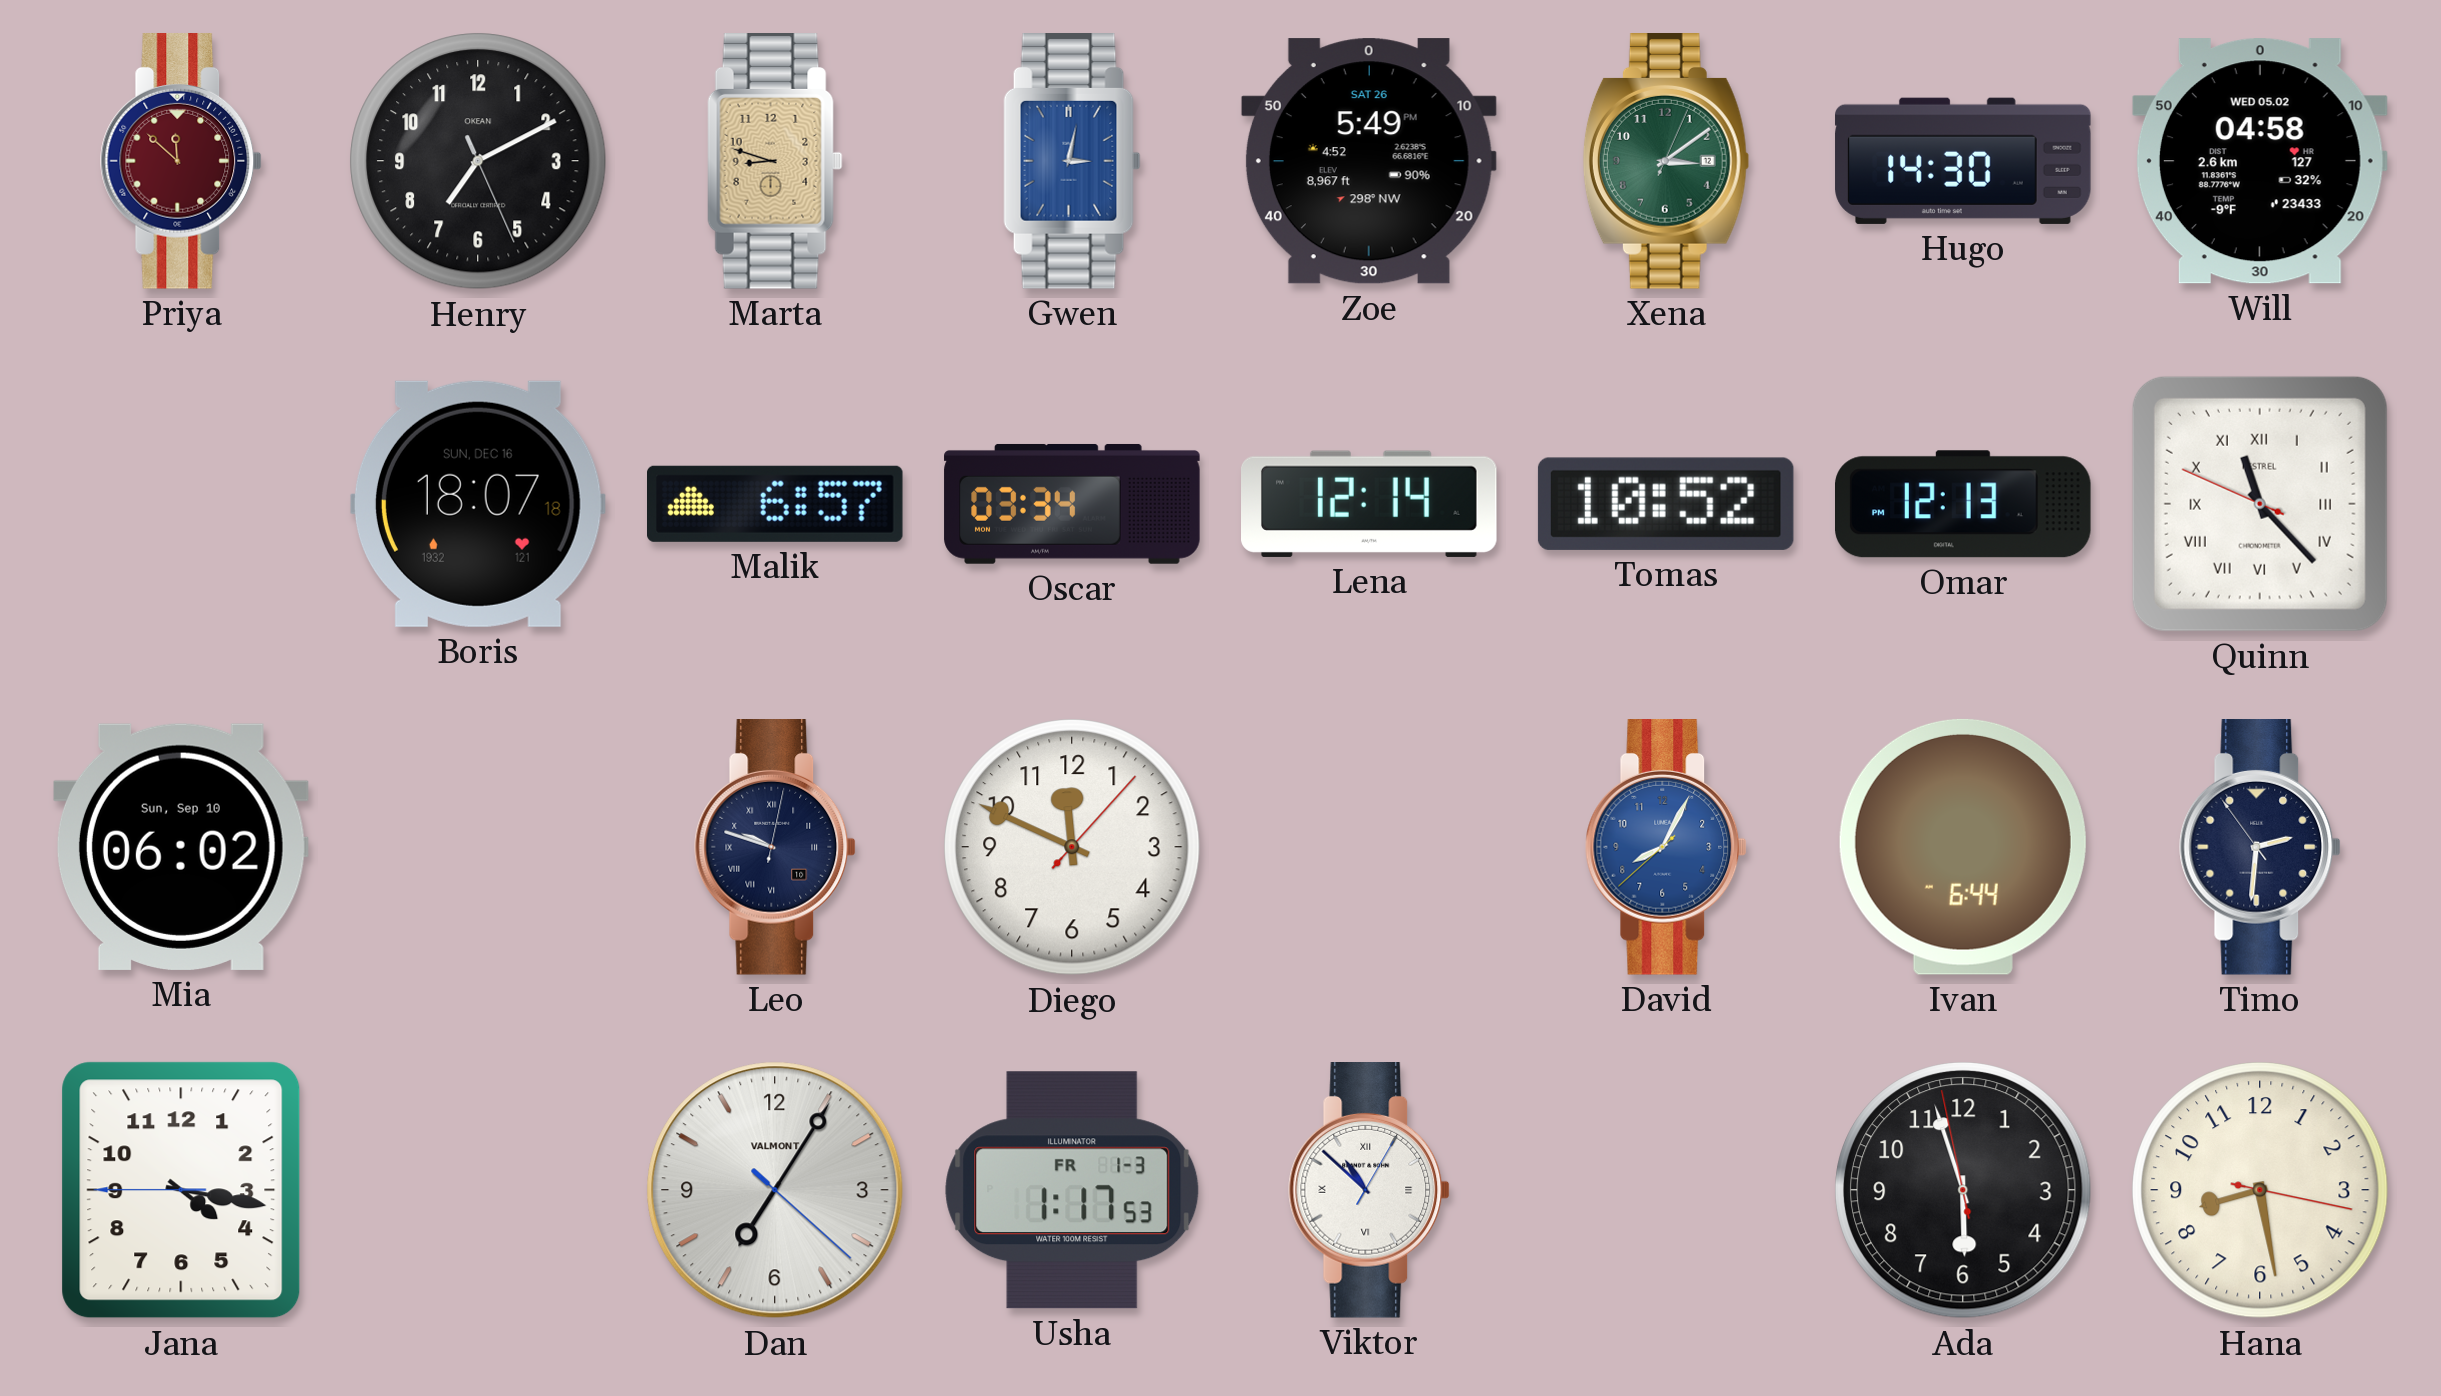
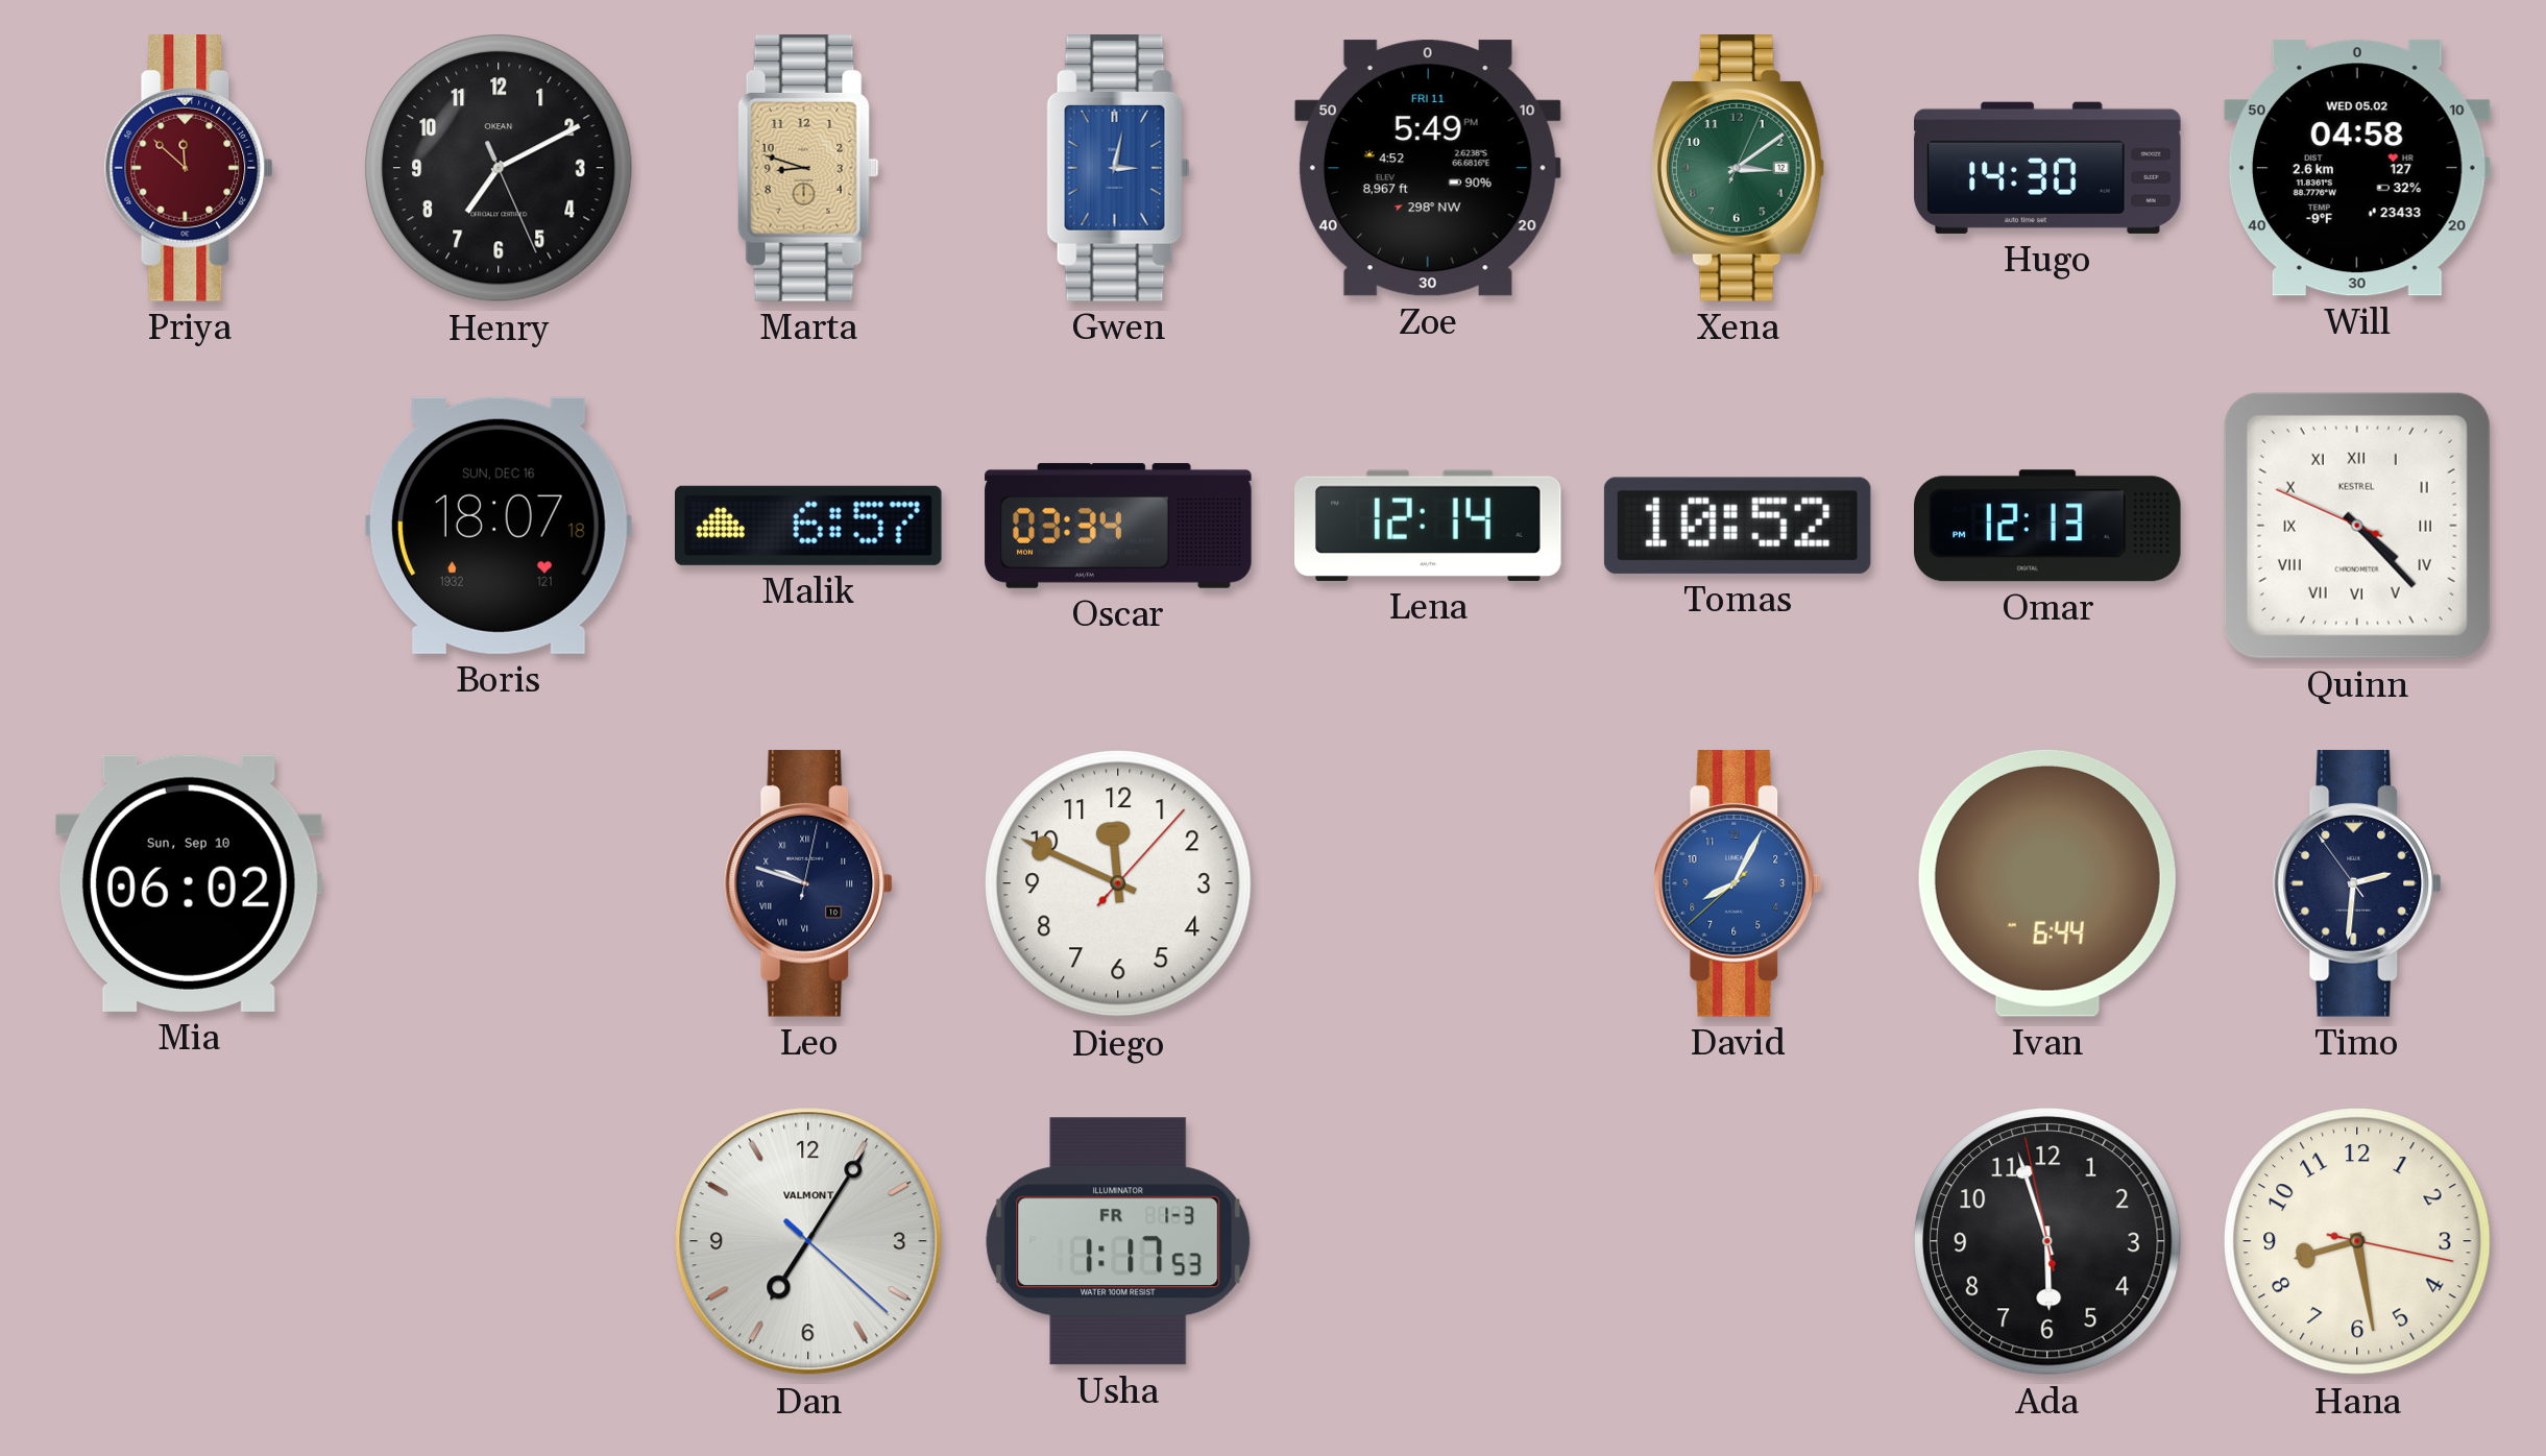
Zoe date: SAT 26 -> FRI 11
Quinn: 11:22 -> 4:22
Jana: 4:16 -> none
Viktor: 10:52 -> none
